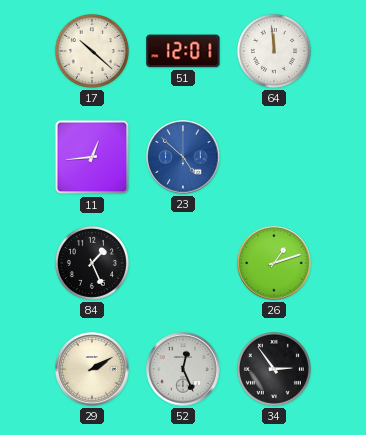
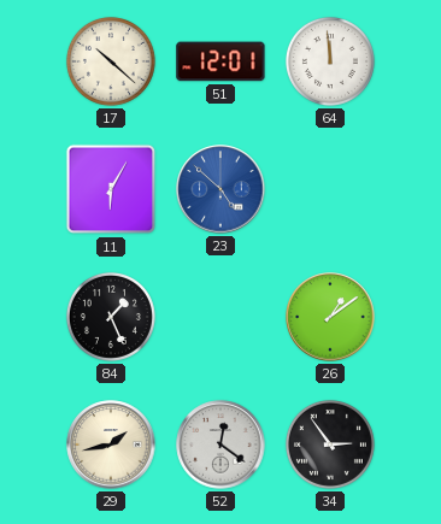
11: 12:44 -> 6:05
26: 1:12 -> 1:09
29: 2:10 -> 1:43
52: 12:26 -> 12:21
